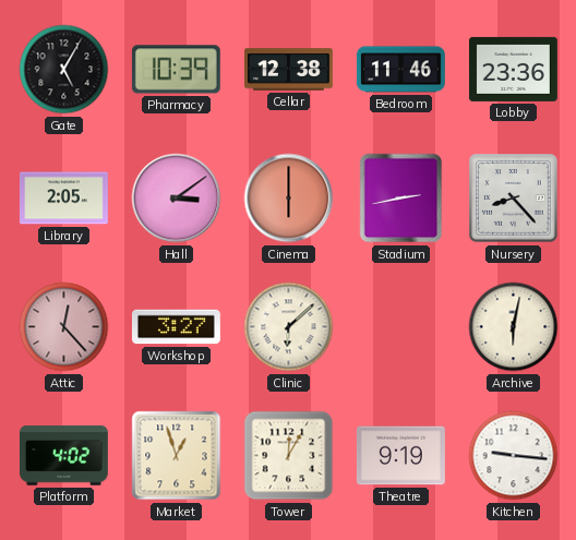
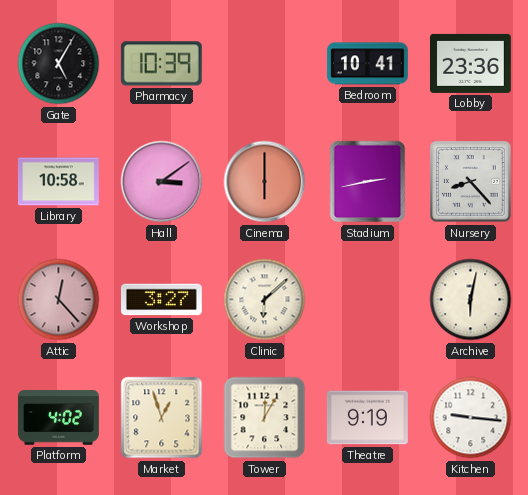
Cellar: 12:38 -> none
Bedroom: 11:46 -> 10:41
Library: 2:05 -> 10:58
